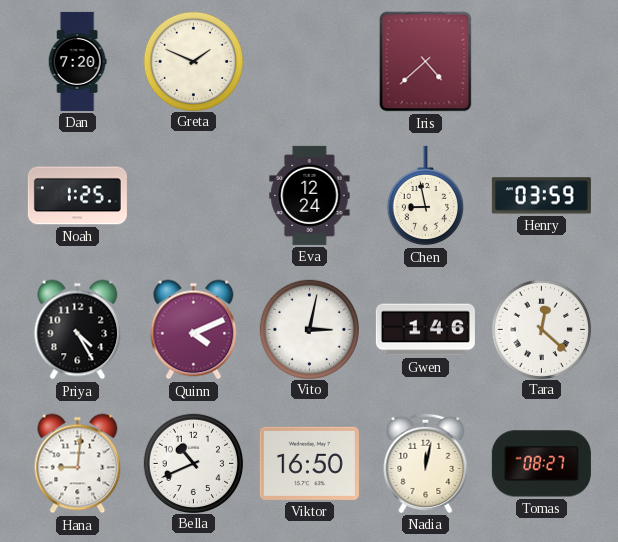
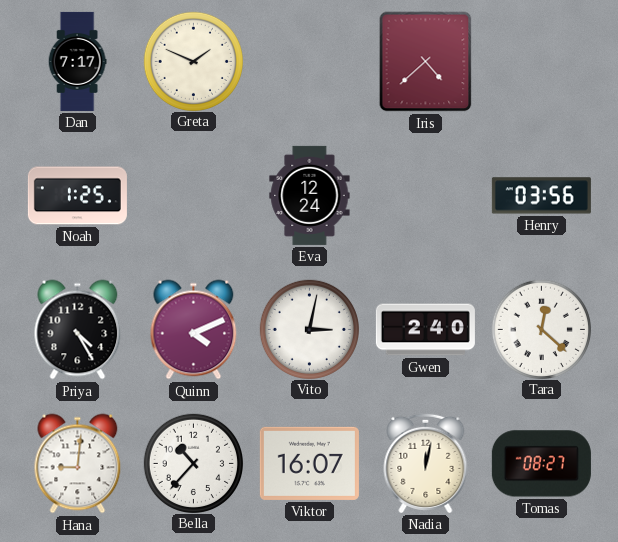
Dan: 7:20 -> 7:17
Chen: 8:58 -> none
Henry: 03:59 -> 03:56
Gwen: 1:46 -> 2:40
Bella: 10:41 -> 10:37
Viktor: 16:50 -> 16:07
